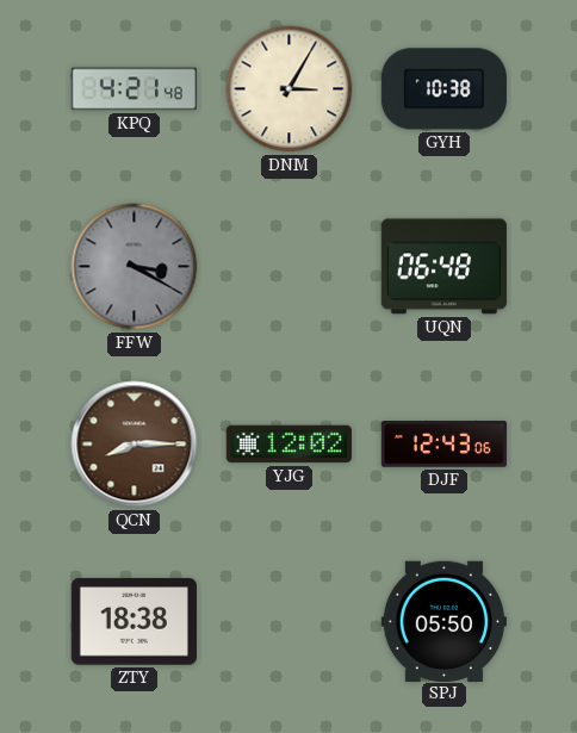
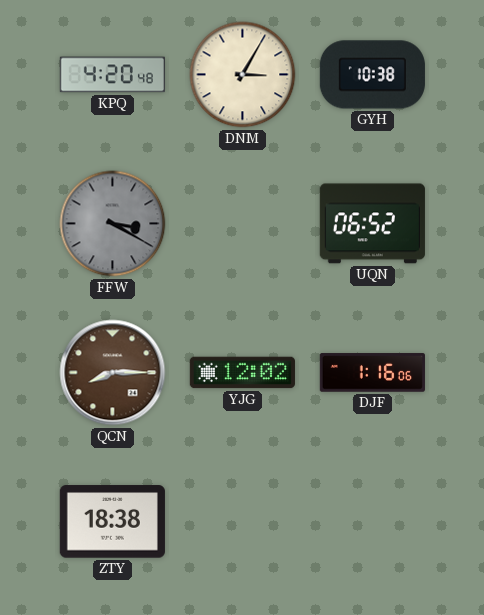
KPQ: 4:21 -> 4:20
UQN: 06:48 -> 06:52
DJF: 12:43 -> 1:16
SPJ: 05:50 -> none
